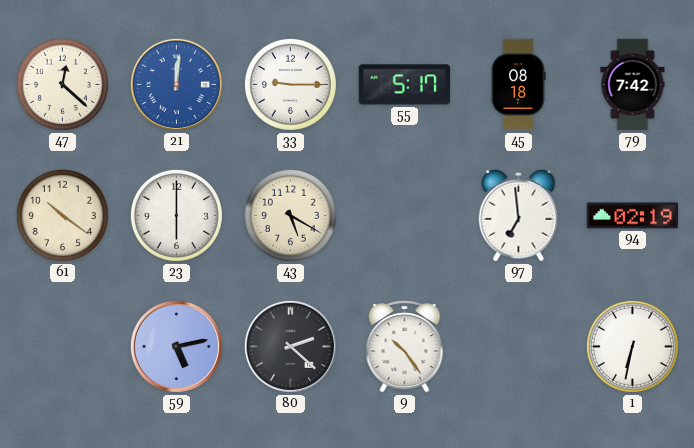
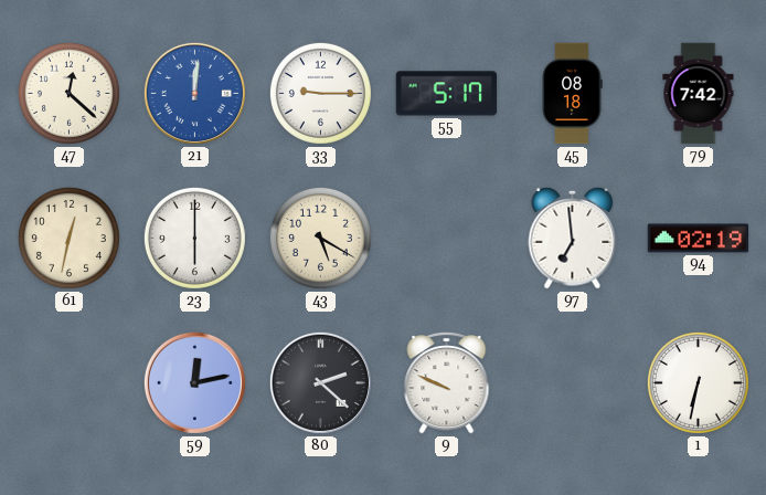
61: 10:21 -> 12:32
59: 5:13 -> 12:13
9: 10:24 -> 9:49
